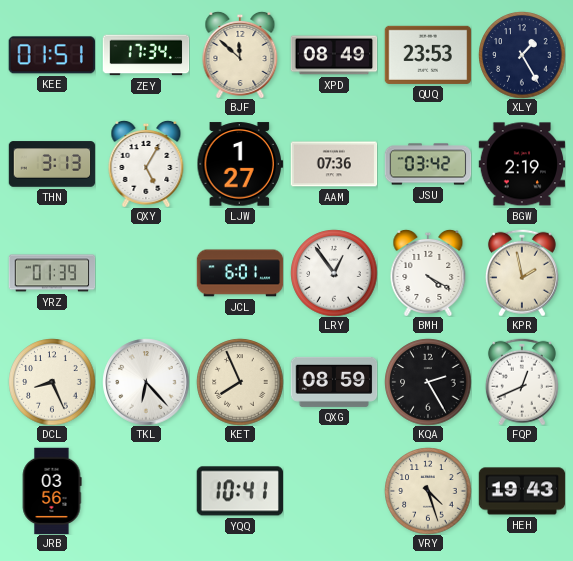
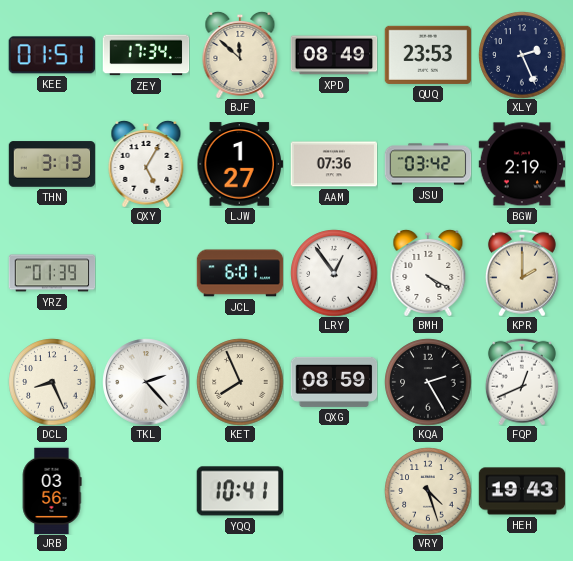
XLY: 1:25 -> 2:26
KPR: 1:58 -> 2:00
TKL: 6:23 -> 2:23
